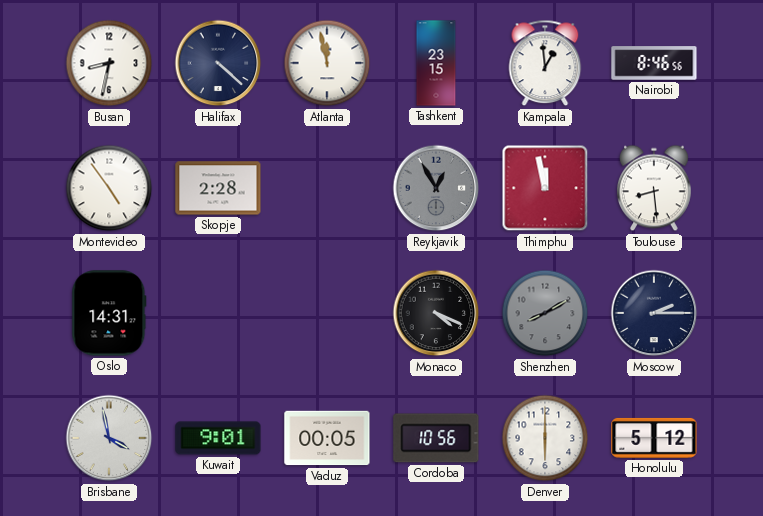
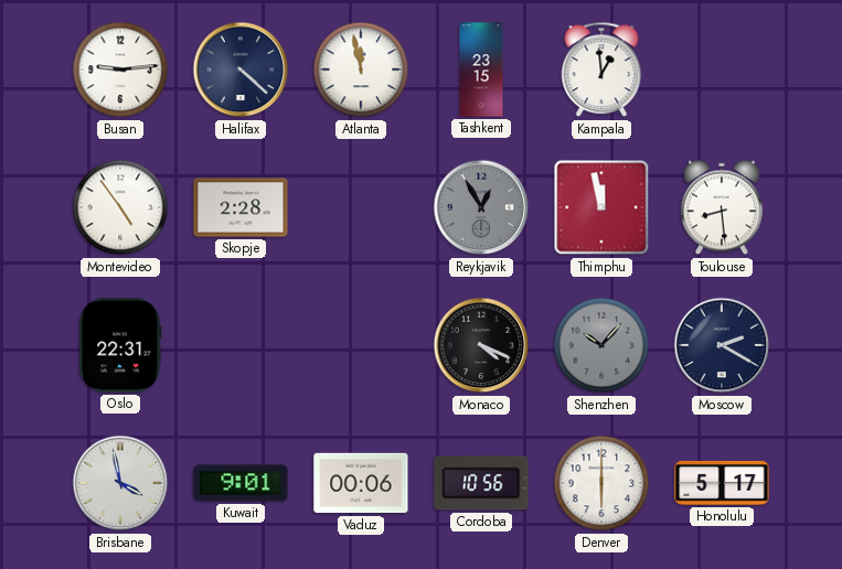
Busan: 8:32 -> 9:14
Nairobi: 8:46 -> none
Oslo: 14:31 -> 22:31
Shenzhen: 8:10 -> 10:07
Moscow: 2:15 -> 2:20
Vaduz: 00:05 -> 00:06
Honolulu: 5:12 -> 5:17
